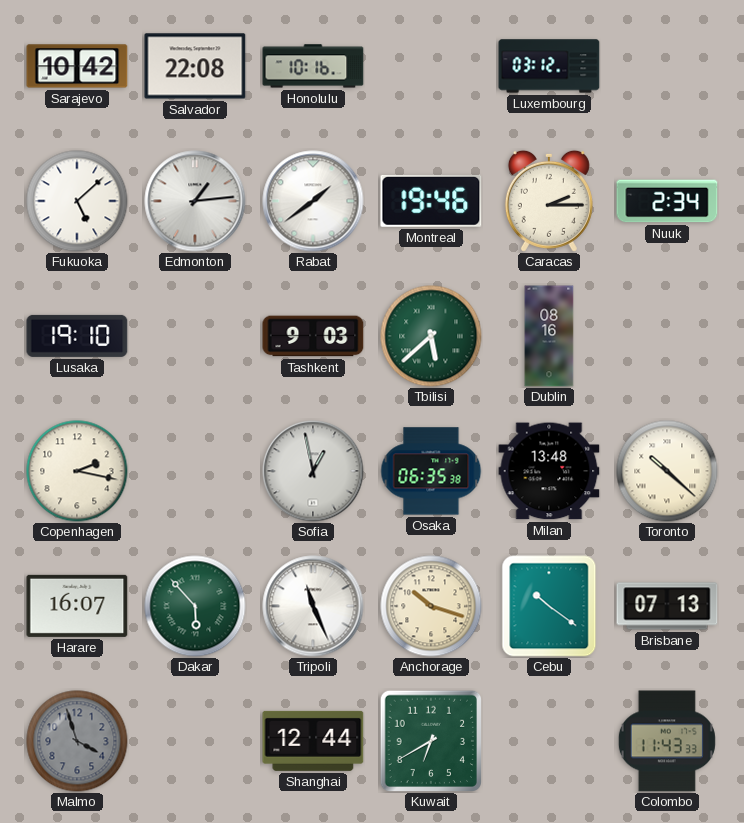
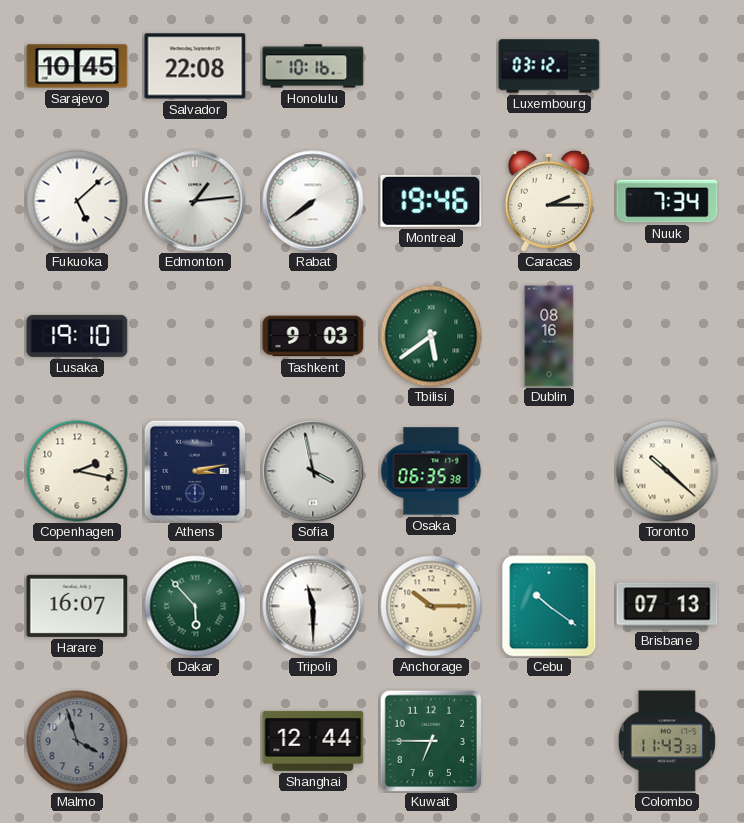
Sarajevo: 10:42 -> 10:45
Rabat: 1:39 -> 7:39
Nuuk: 2:34 -> 7:34
Tbilisi: 5:38 -> 5:39
Athens: none -> 3:13
Sofia: 12:58 -> 3:58
Milan: 13:48 -> none
Tripoli: 11:26 -> 11:30
Anchorage: 10:18 -> 10:15
Kuwait: 6:40 -> 6:45
